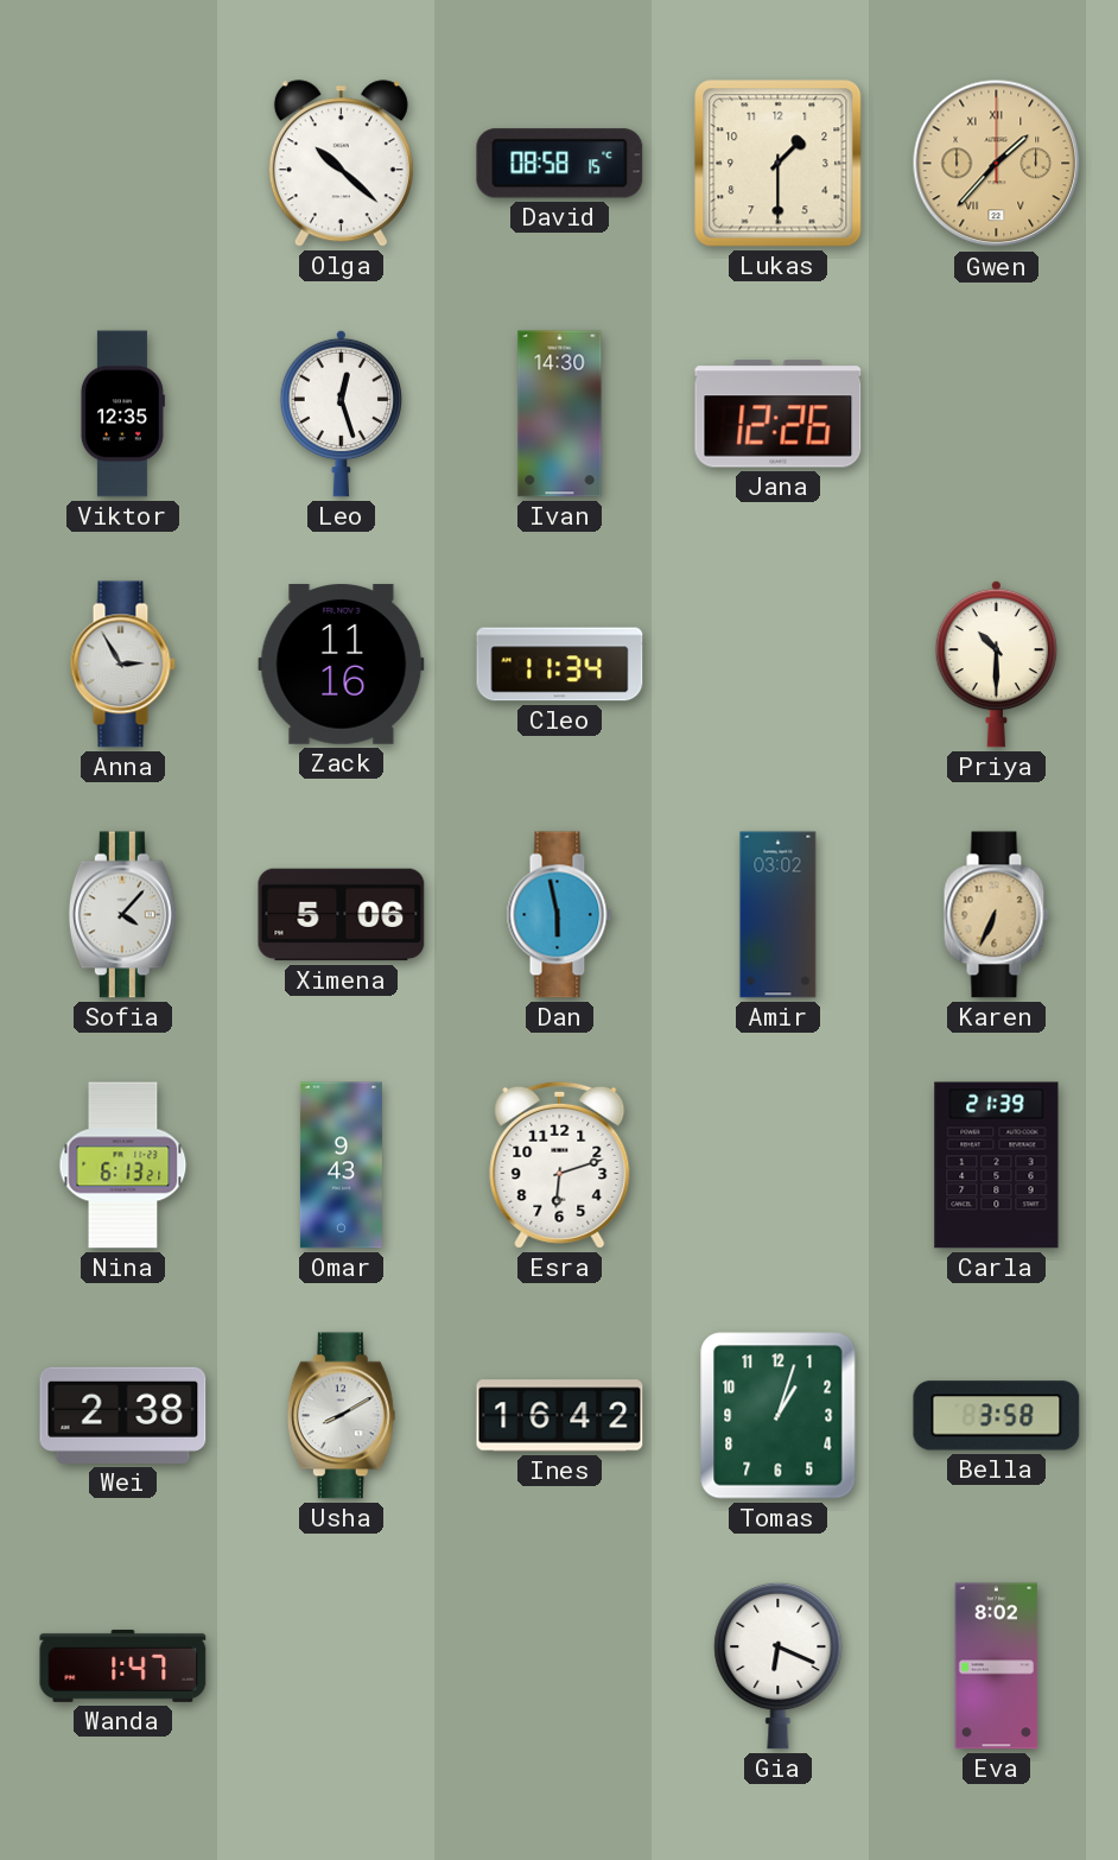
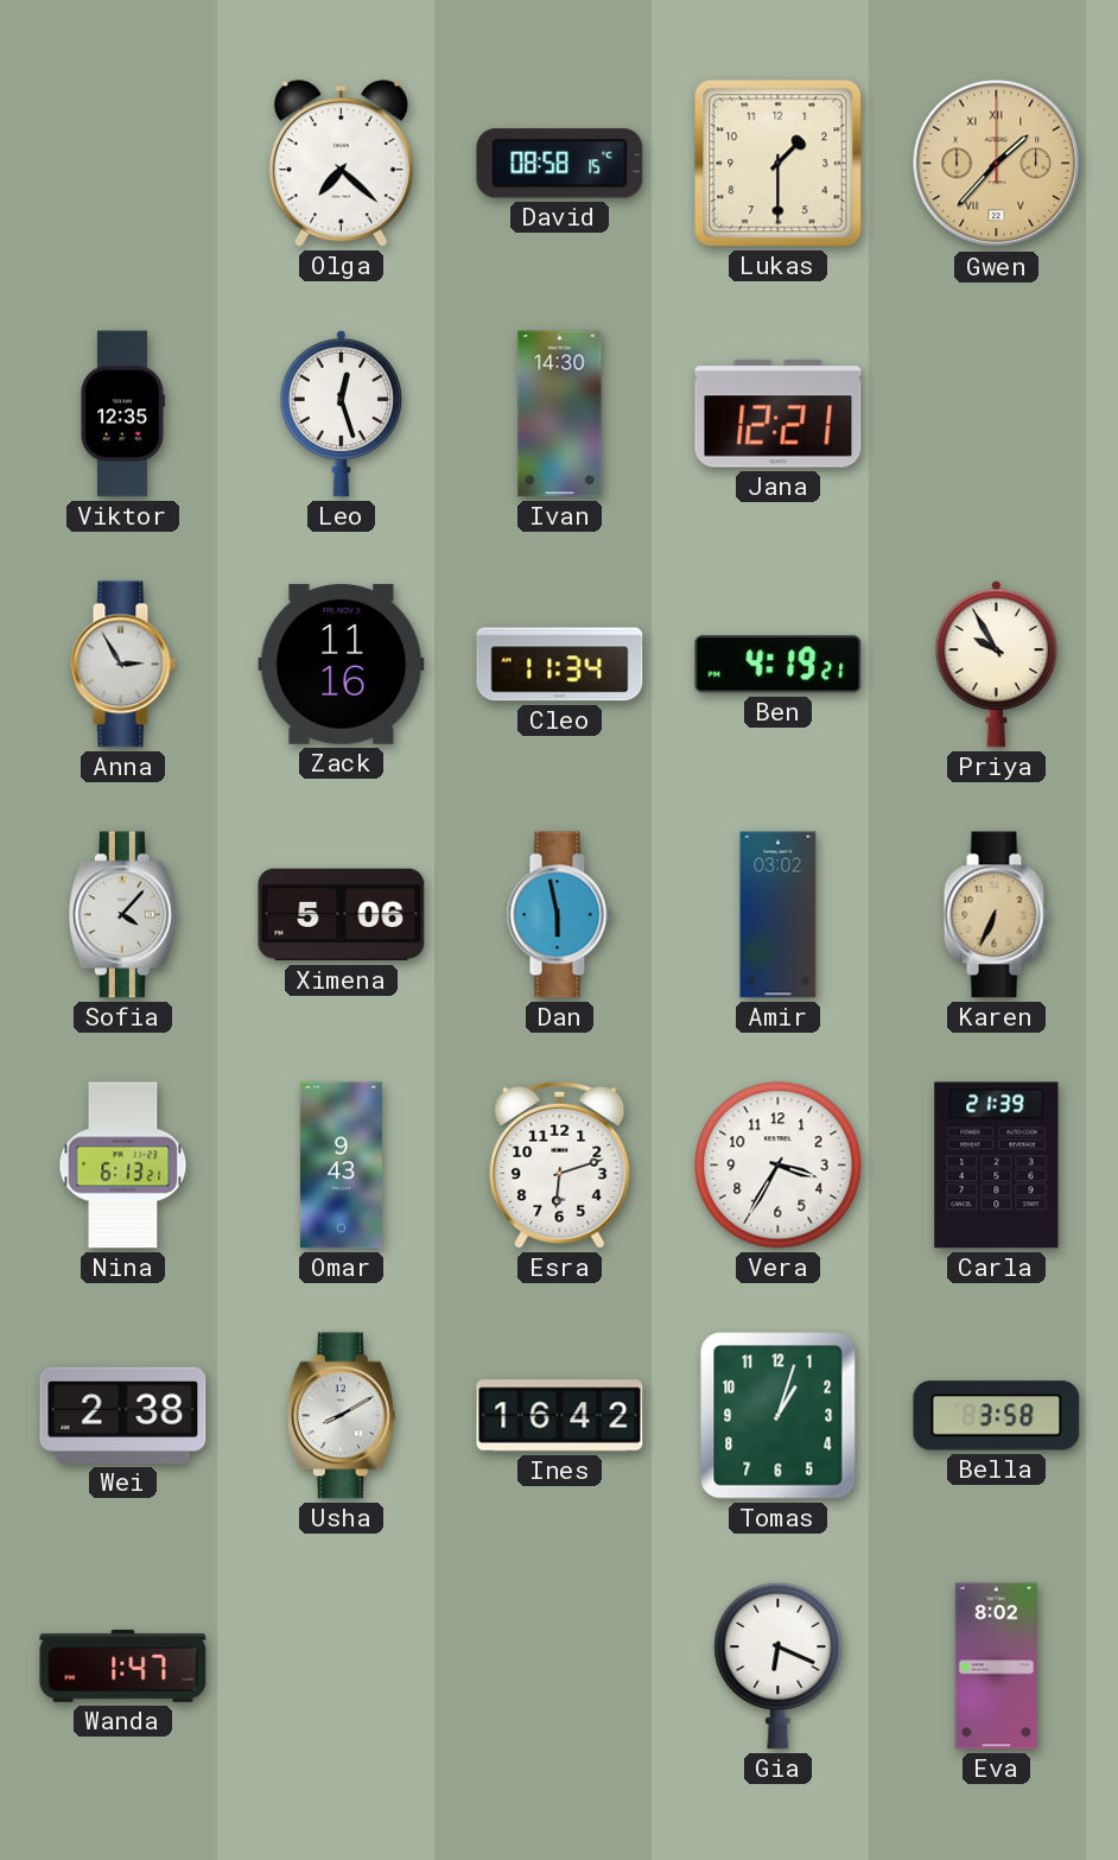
Olga: 10:22 -> 7:22
Jana: 12:26 -> 12:21
Ben: none -> 4:19
Priya: 10:30 -> 9:55
Vera: none -> 3:35
